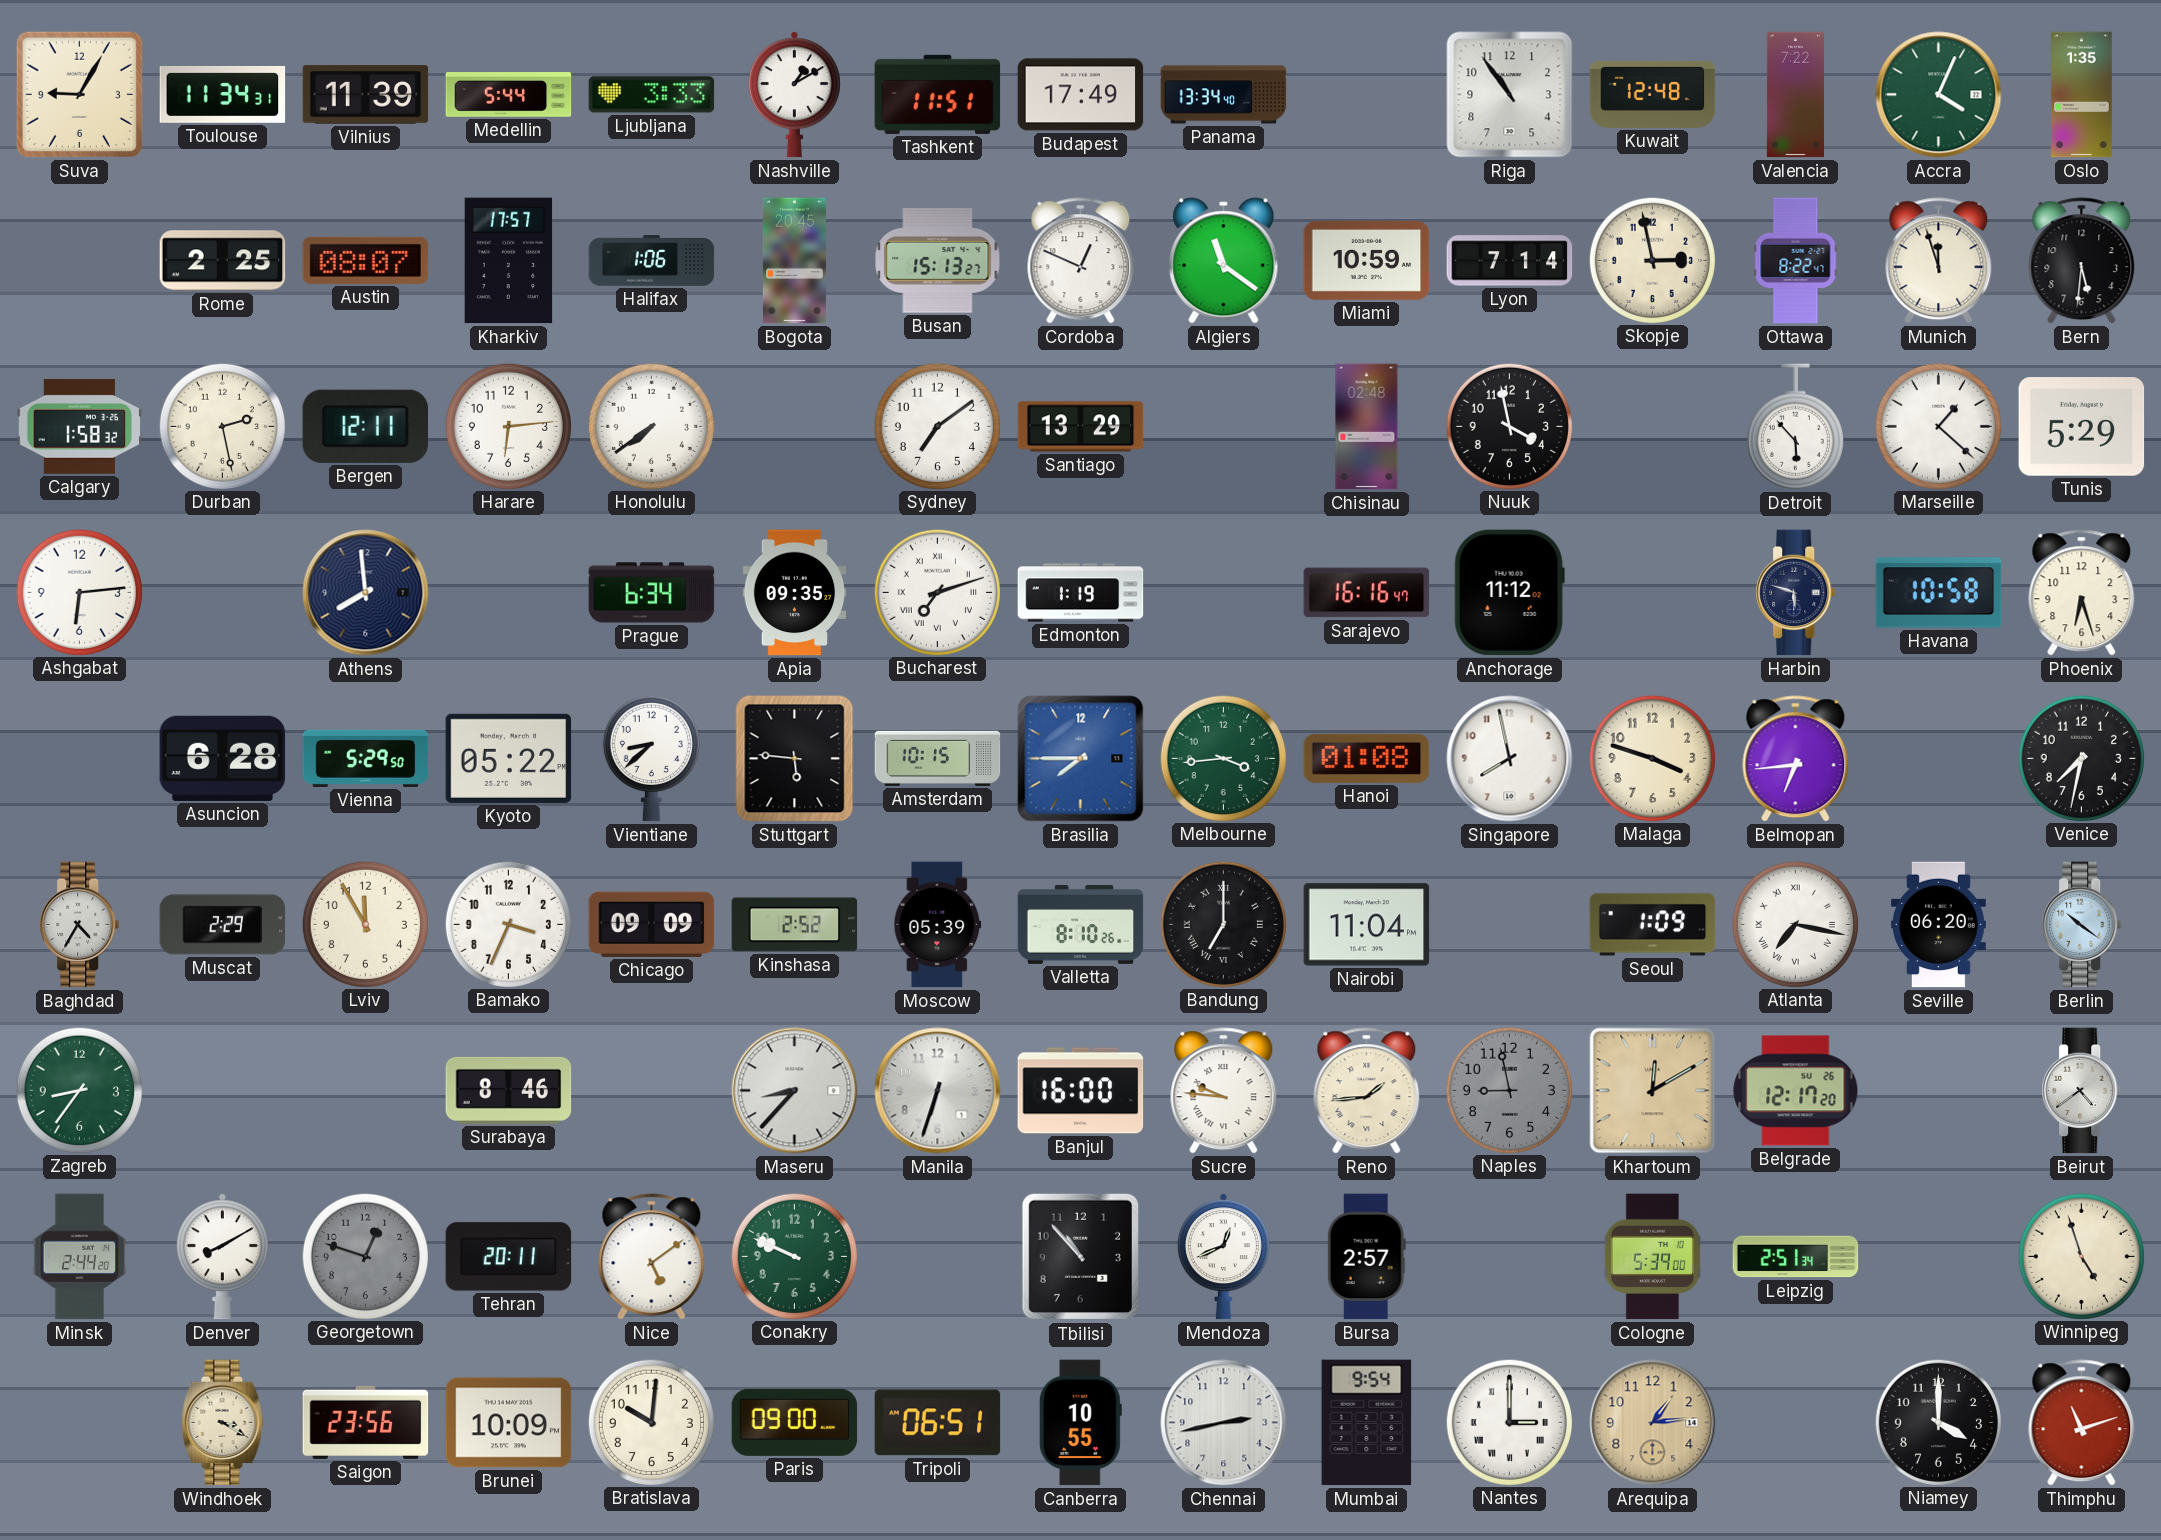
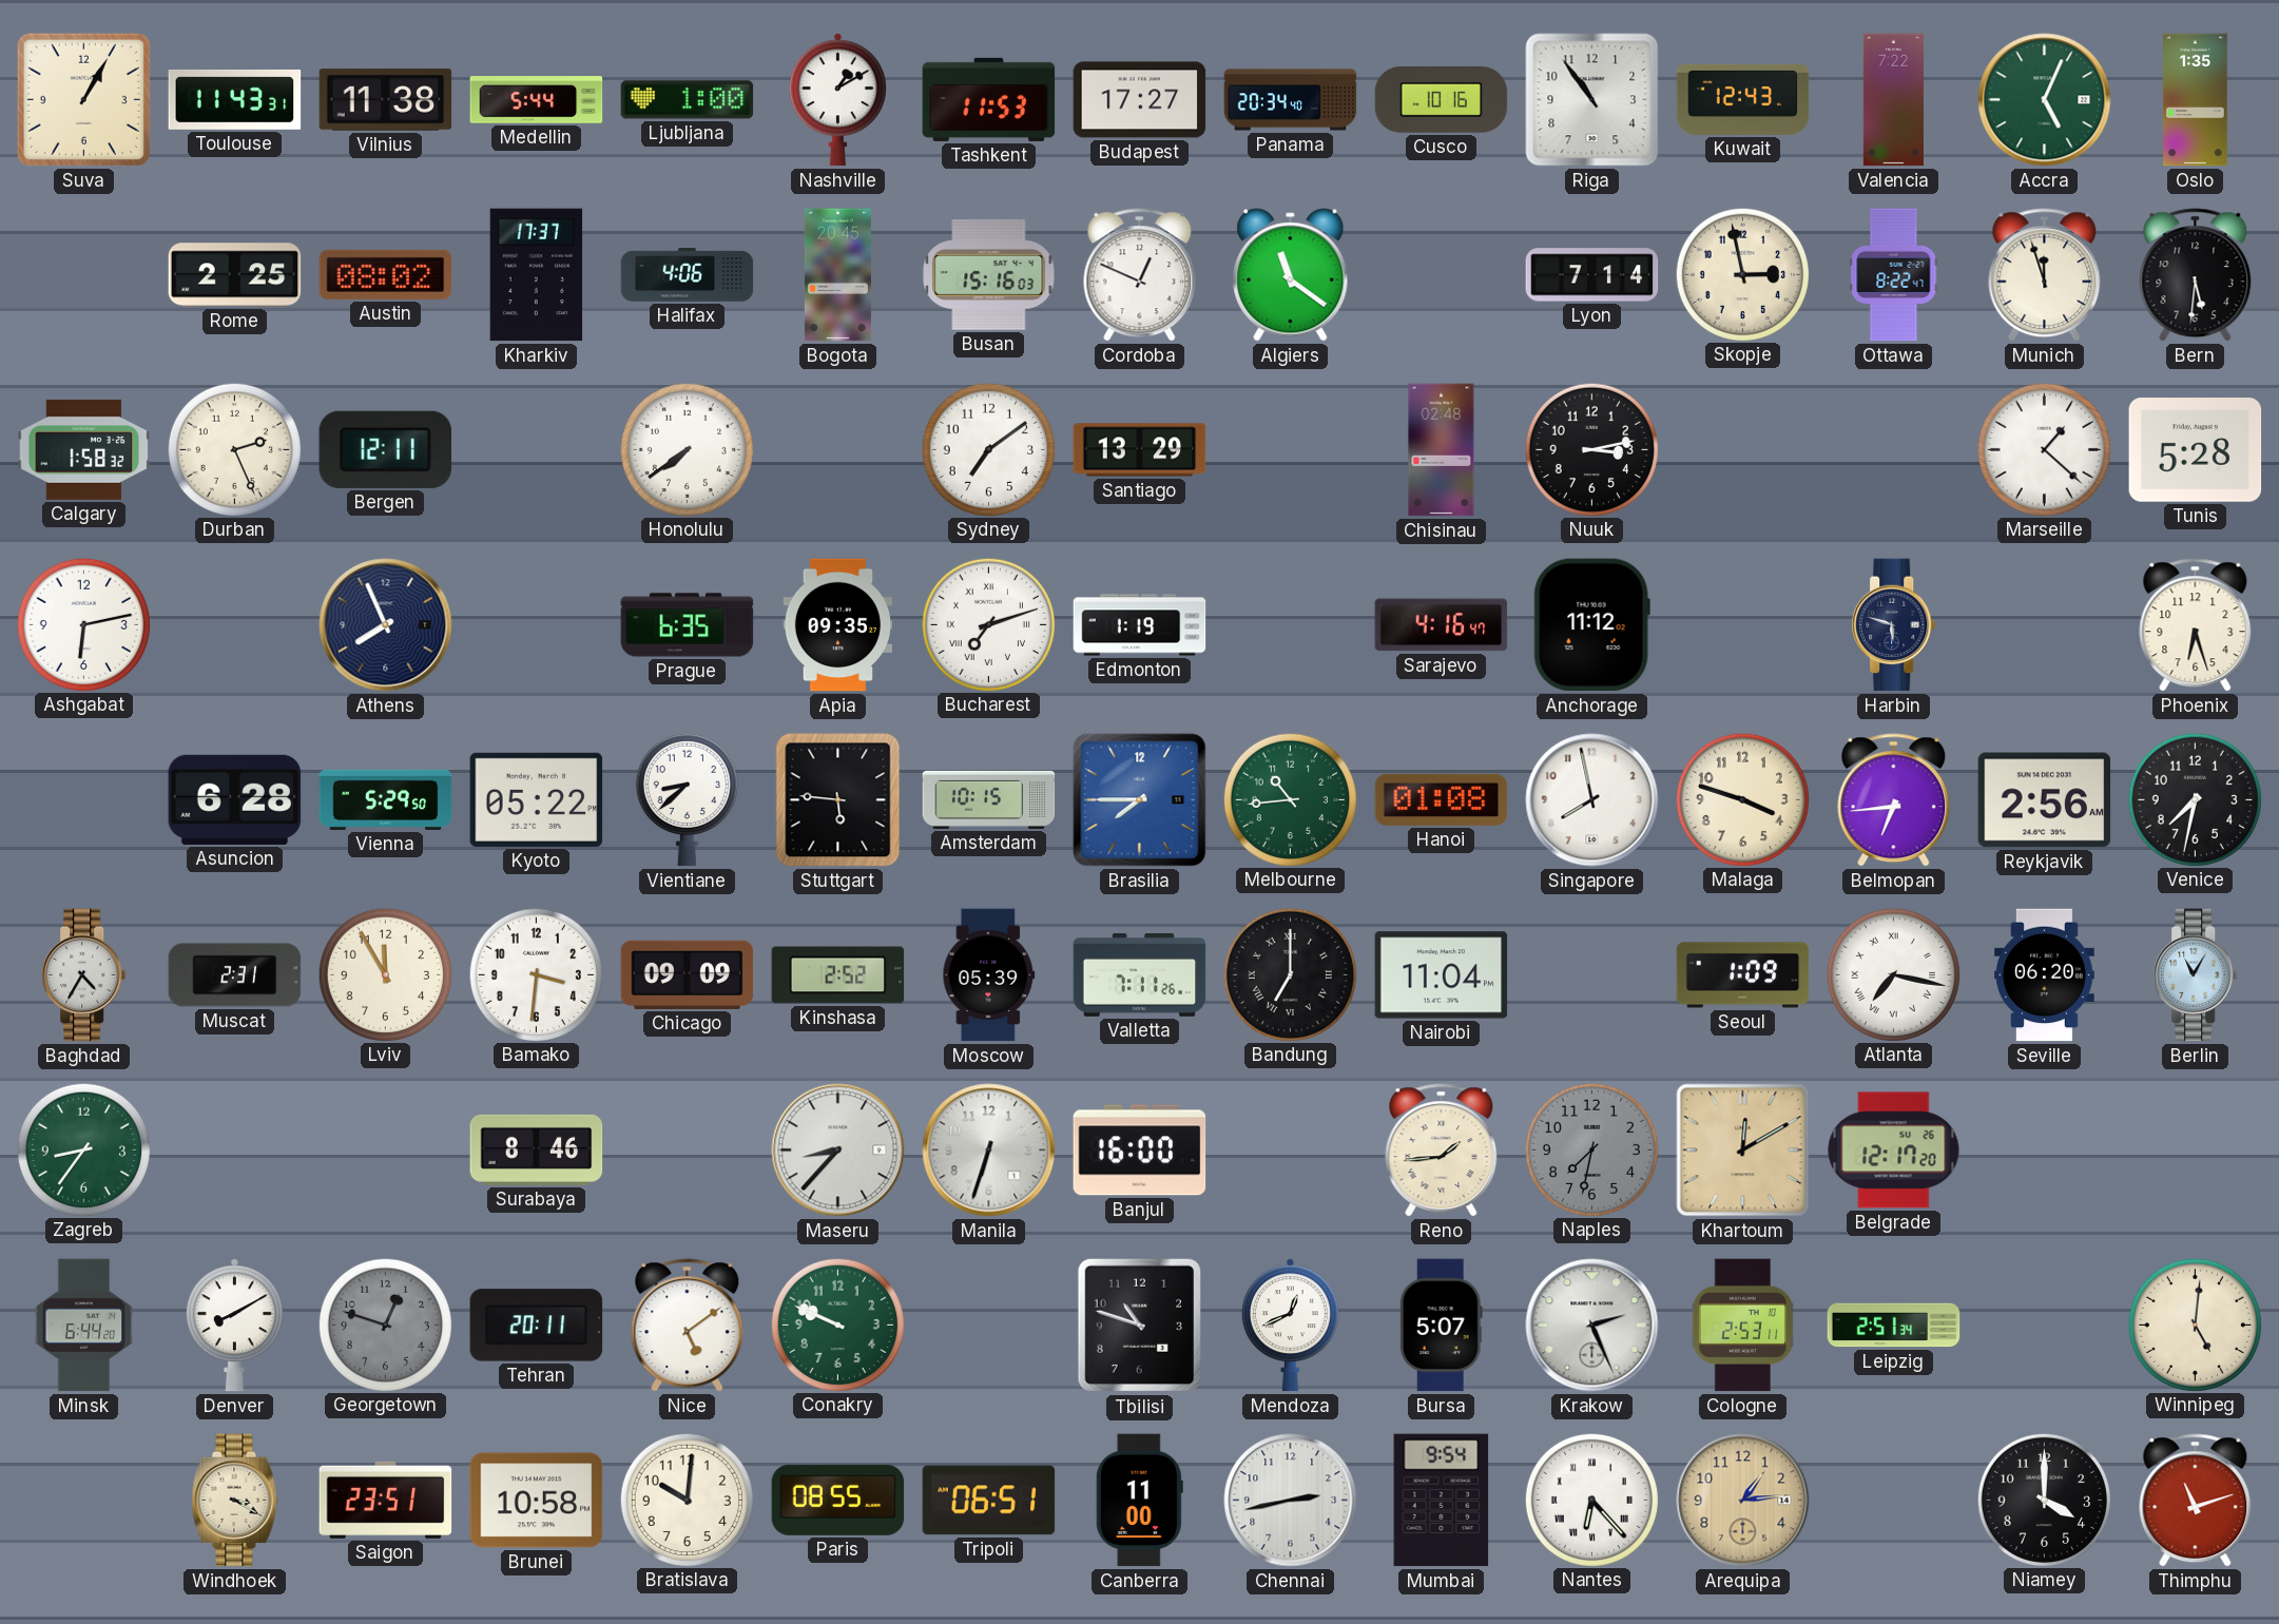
Suva: 9:05 -> 1:05
Toulouse: 11:34 -> 11:43
Vilnius: 11:39 -> 11:38
Ljubljana: 3:33 -> 1:00
Tashkent: 11:51 -> 11:53
Budapest: 17:49 -> 17:27
Panama: 13:34 -> 20:34
Cusco: none -> 10:16
Kuwait: 12:48 -> 12:43
Accra: 4:04 -> 5:04
Austin: 08:07 -> 08:02
Kharkiv: 17:57 -> 17:37
Halifax: 1:06 -> 4:06
Busan: 15:13 -> 15:16
Miami: 10:59 -> none
Durban: 2:28 -> 2:26
Harare: 6:14 -> none
Nuuk: 3:58 -> 3:13
Detroit: 5:53 -> none
Tunis: 5:29 -> 5:28
Ashgabat: 6:14 -> 6:13
Athens: 7:59 -> 7:56
Prague: 6:34 -> 6:35
Sarajevo: 16:16 -> 4:16
Havana: 10:58 -> none
Melbourne: 3:44 -> 10:44
Reykjavik: none -> 2:56
Muscat: 2:29 -> 2:31
Bamako: 3:34 -> 3:31
Valletta: 8:10 -> 7:11
Berlin: 10:21 -> 11:05
Sucre: 9:46 -> none
Naples: 8:58 -> 7:32
Beirut: 4:39 -> none
Minsk: 2:44 -> 6:44
Tbilisi: 10:53 -> 10:48
Bursa: 2:57 -> 5:07
Krakow: none -> 2:26
Cologne: 5:39 -> 2:53
Winnipeg: 4:57 -> 5:01
Saigon: 23:56 -> 23:51
Brunei: 10:09 -> 10:58
Paris: 09:00 -> 08:55
Canberra: 10:55 -> 11:00
Nantes: 3:00 -> 6:23
